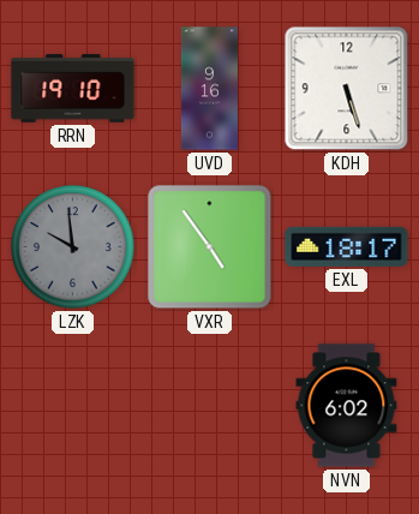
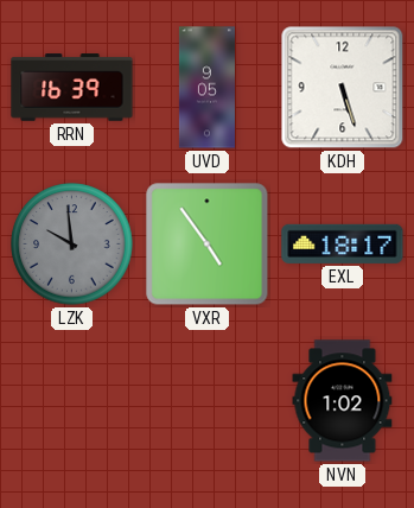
RRN: 19:10 -> 16:39
UVD: 9:16 -> 9:05
NVN: 6:02 -> 1:02
